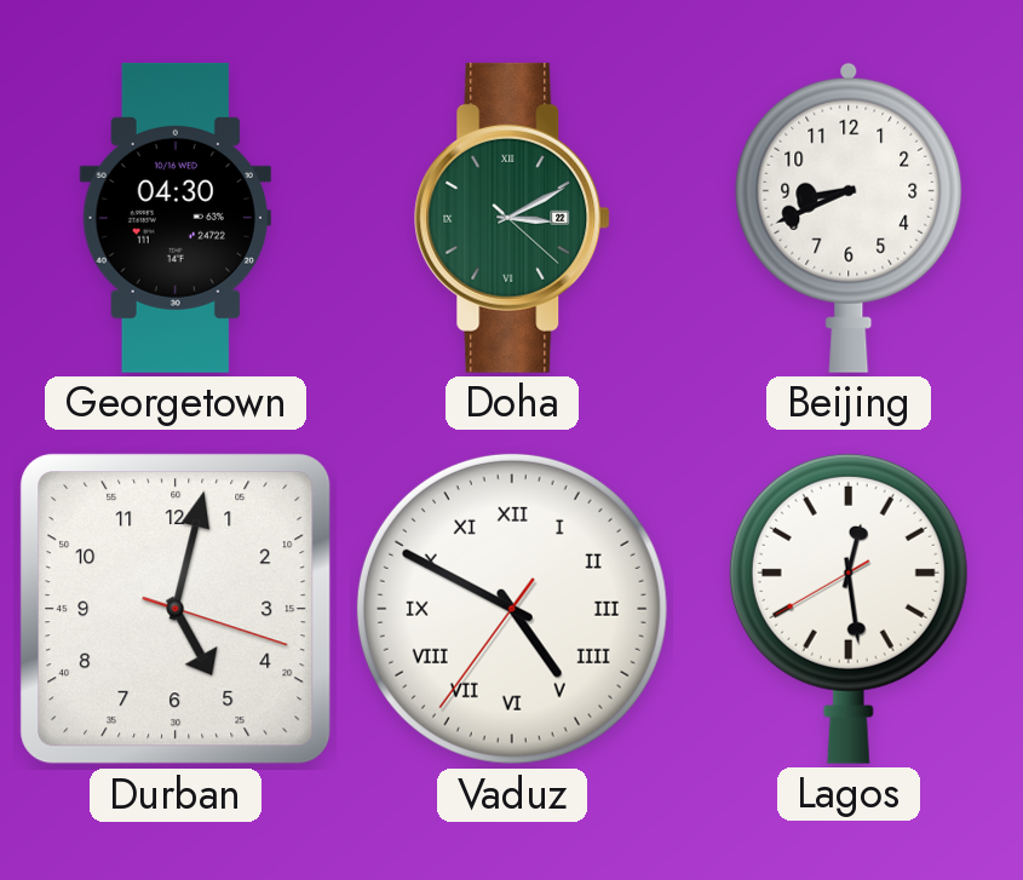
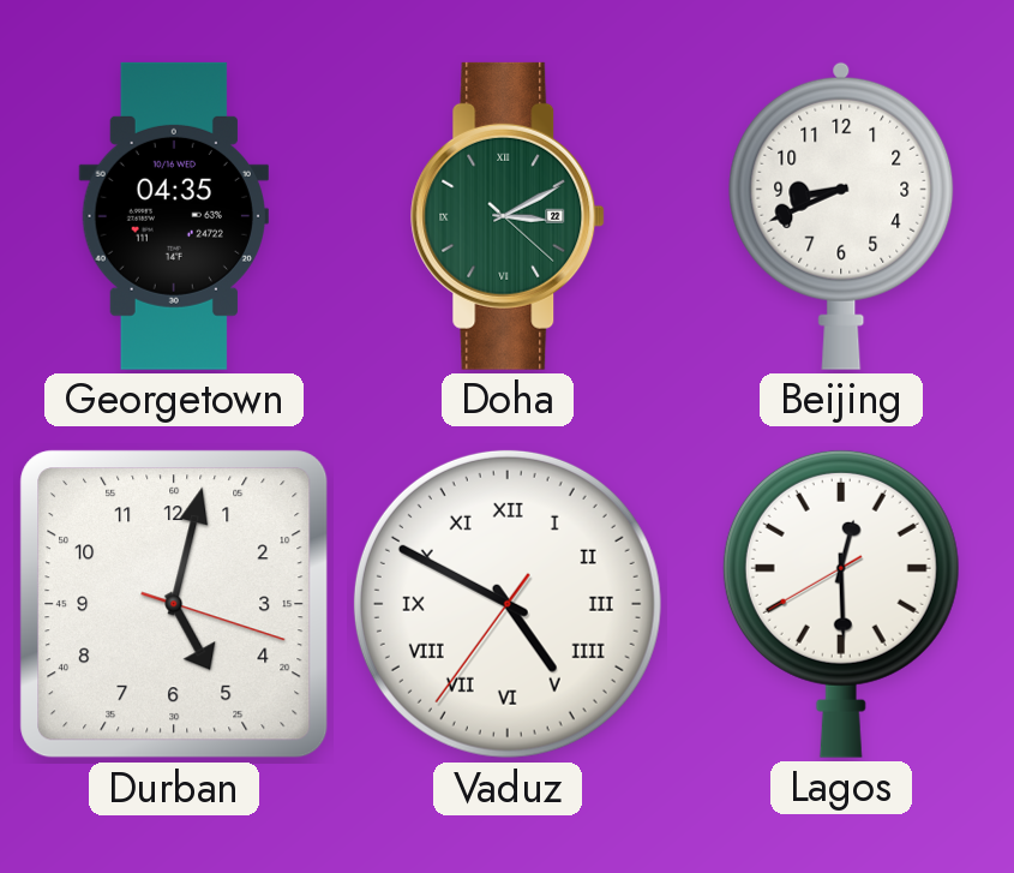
Georgetown: 04:30 -> 04:35
Lagos: 12:28 -> 12:29
